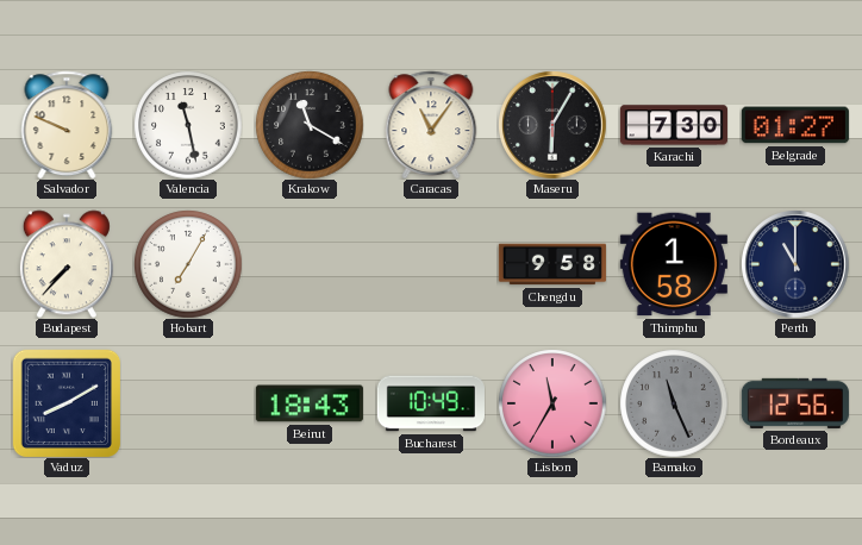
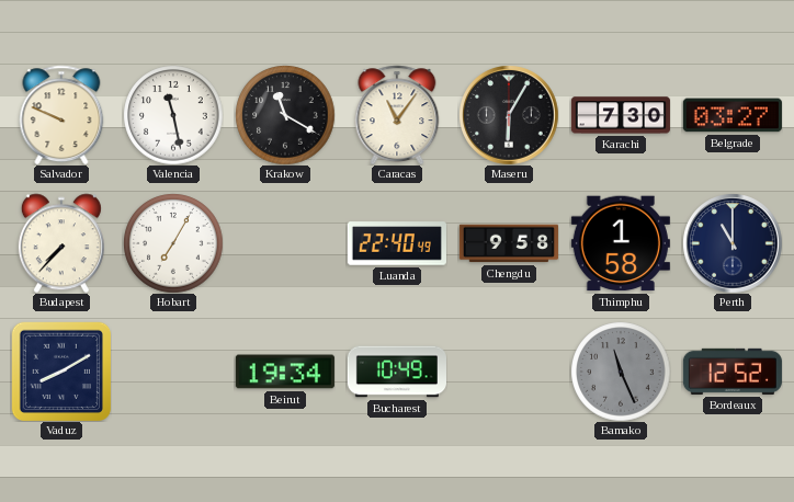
Belgrade: 01:27 -> 03:27
Luanda: none -> 22:40
Beirut: 18:43 -> 19:34
Lisbon: 11:35 -> none
Bordeaux: 12:56 -> 12:52
